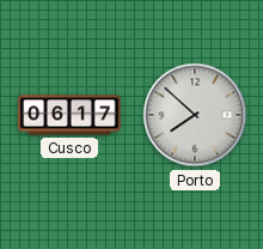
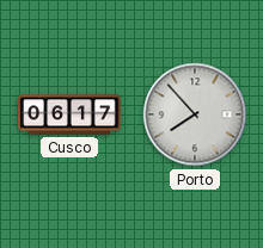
Porto: 7:52 -> 7:53
